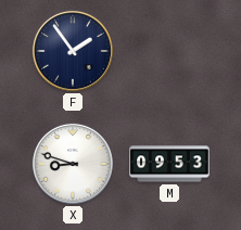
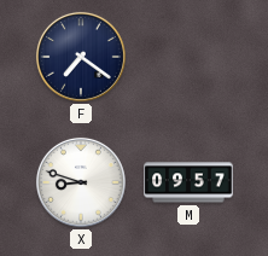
F: 1:54 -> 7:21
M: 09:53 -> 09:57
